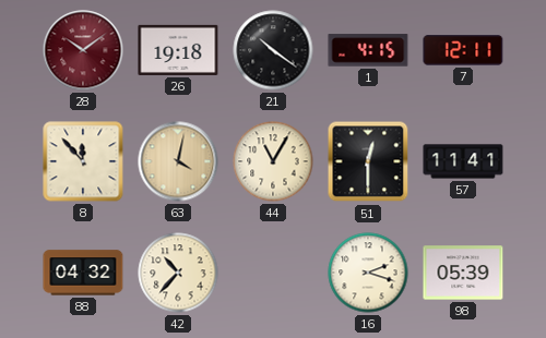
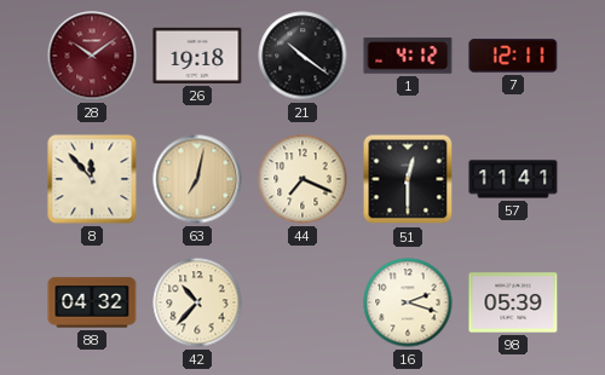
1: 4:15 -> 4:12
63: 4:02 -> 7:02
44: 11:05 -> 7:19
